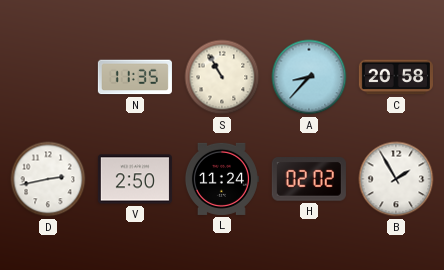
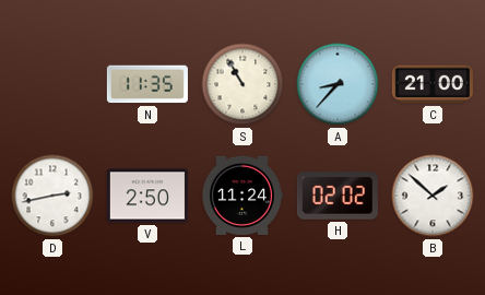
C: 20:58 -> 21:00
B: 1:55 -> 1:52
